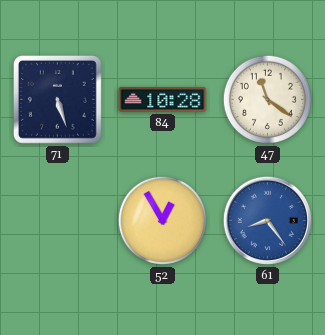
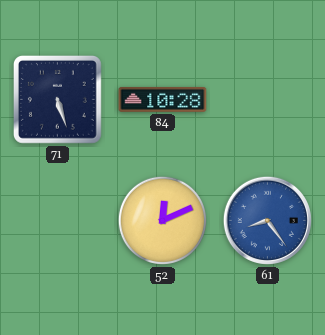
47: 11:21 -> none
52: 12:55 -> 12:11
